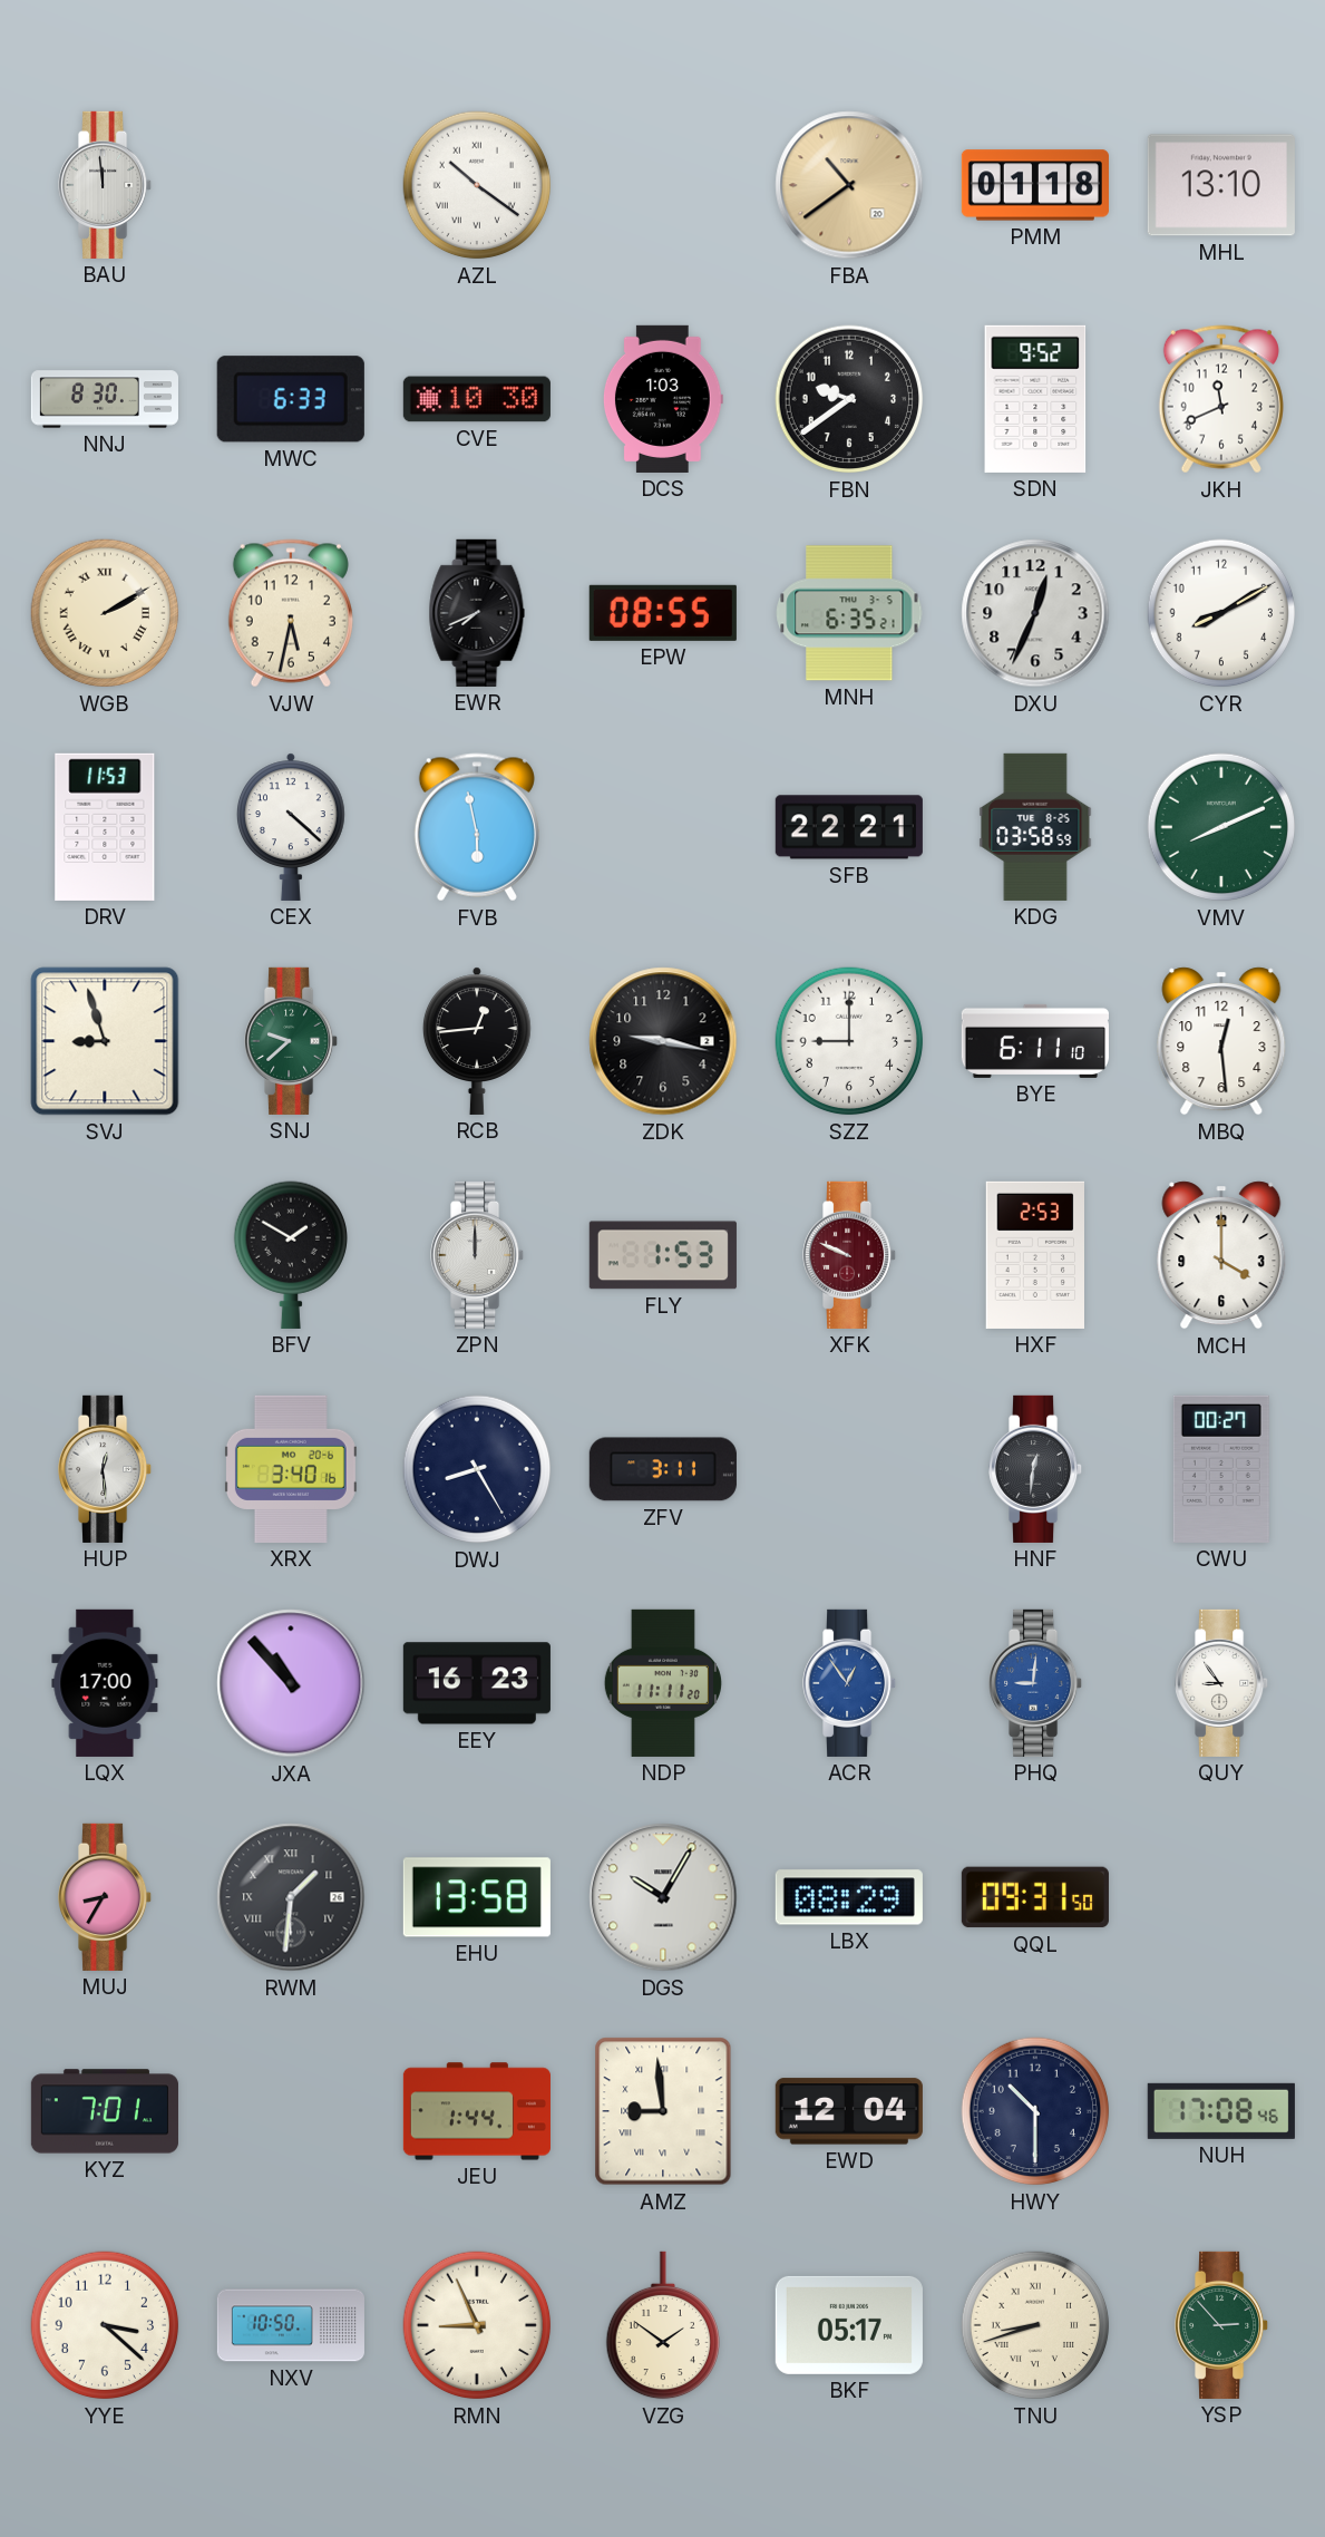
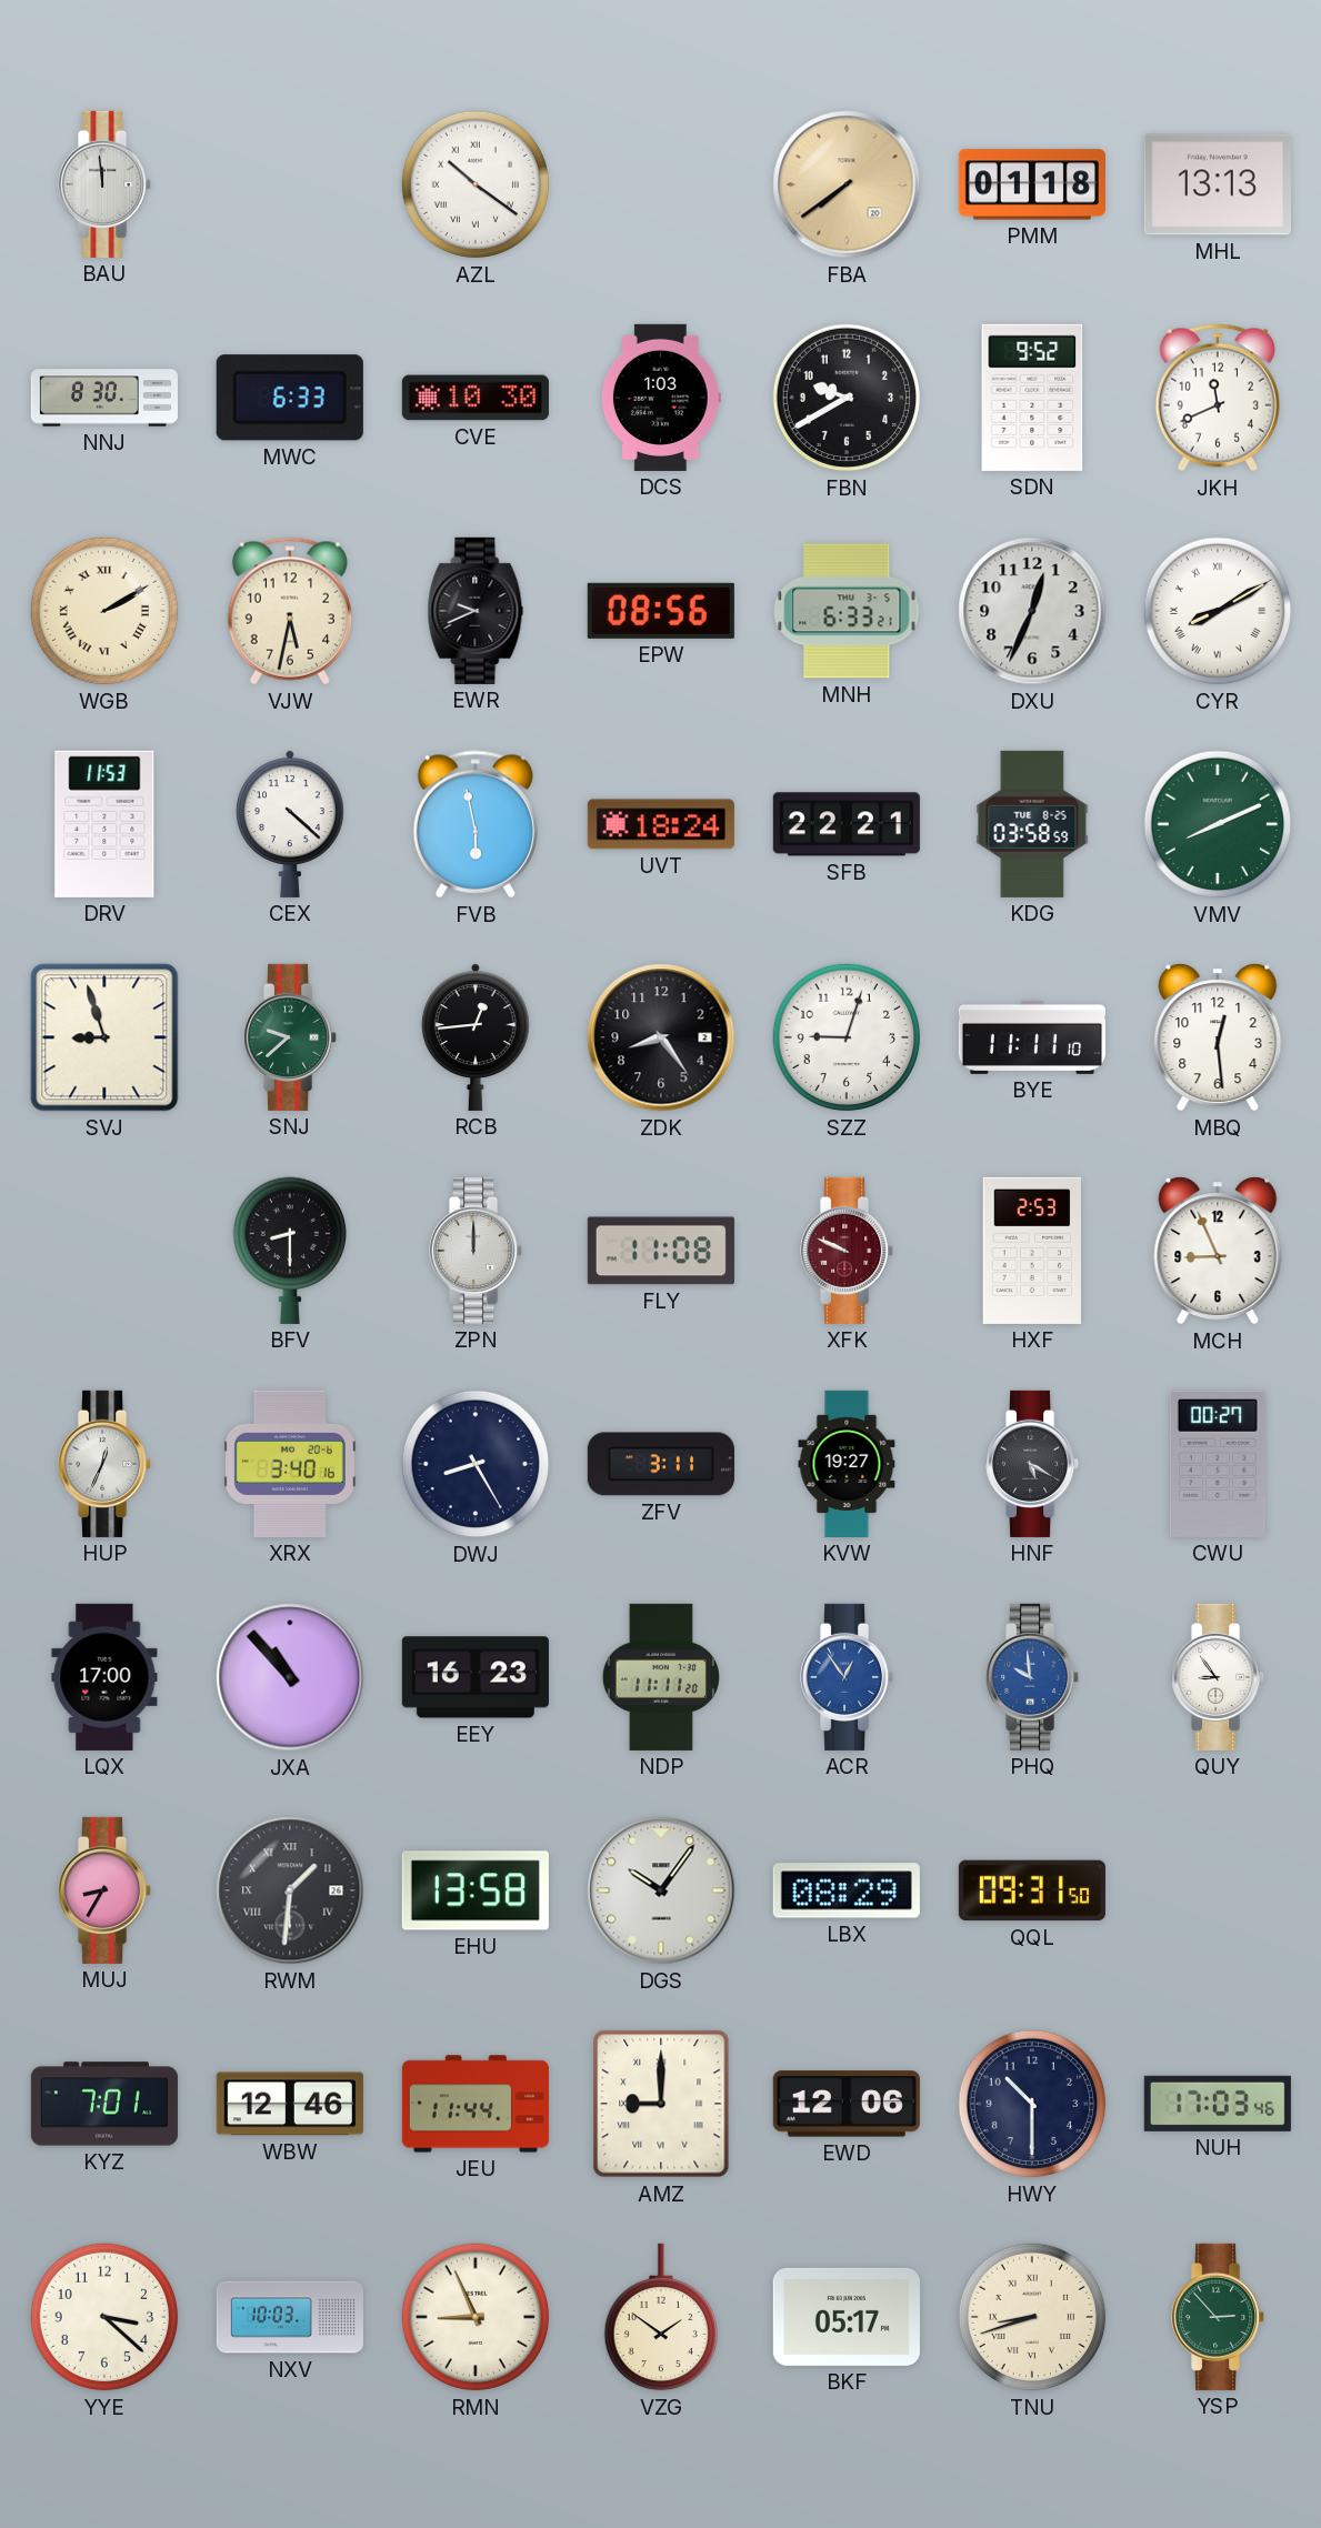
FBA: 10:39 -> 7:39
MHL: 13:10 -> 13:13
FBN: 9:39 -> 9:40
EWR: 7:41 -> 9:41
EPW: 08:55 -> 08:56
MNH: 6:35 -> 6:33
CYR numerals: Arabic -> Roman
UVT: none -> 18:24
ZDK: 9:17 -> 8:24
SZZ: 9:00 -> 9:03
BYE: 6:11 -> 11:11
BFV: 1:50 -> 8:30
FLY: 1:53 -> 11:08
MCH: 4:00 -> 8:56
HUP: 12:29 -> 12:34
KVW: none -> 19:27
HNF: 12:31 -> 5:20
PHQ: 9:01 -> 9:59
DGS: 10:05 -> 10:06
WBW: none -> 12:46
JEU: 1:44 -> 11:44
AMZ: 8:59 -> 9:00
EWD: 12:04 -> 12:06
NUH: 17:08 -> 17:03
NXV: 10:50 -> 10:03
